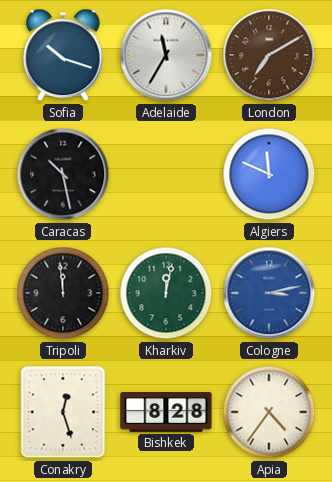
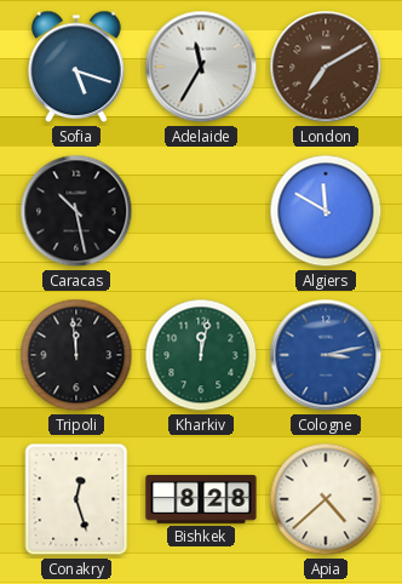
Sofia: 10:18 -> 5:18
Algiers: 11:49 -> 11:50
Apia: 4:36 -> 4:38
